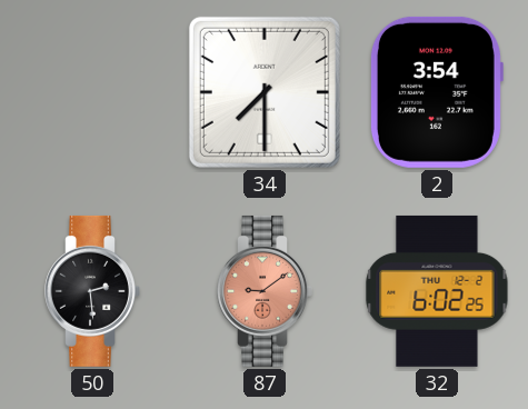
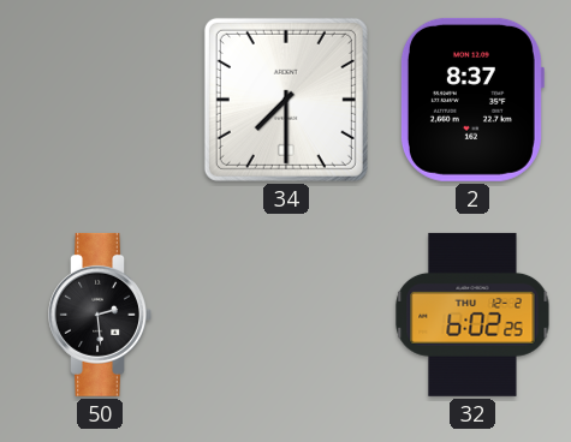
2: 3:54 -> 8:37
87: 9:09 -> none
